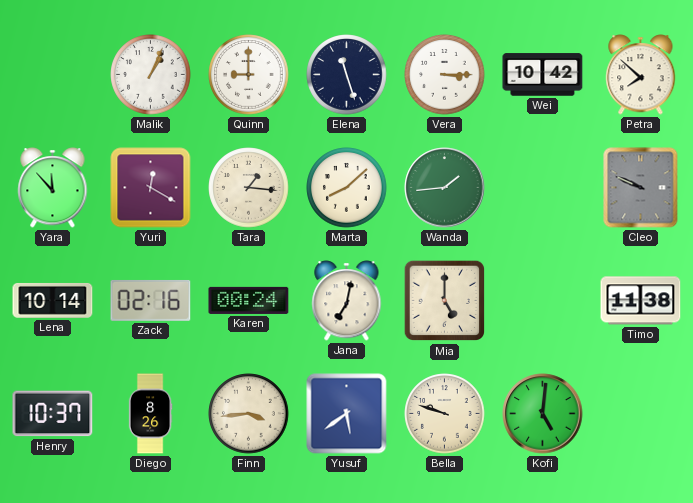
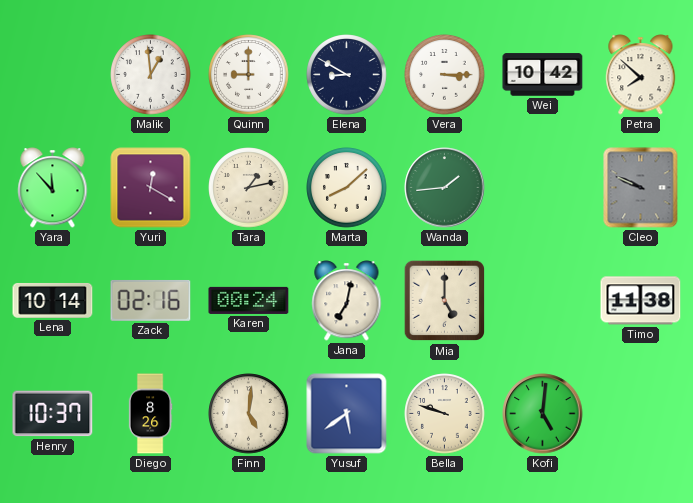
Malik: 1:04 -> 12:59
Elena: 11:27 -> 8:50
Tara: 1:16 -> 1:13
Finn: 3:44 -> 5:01
